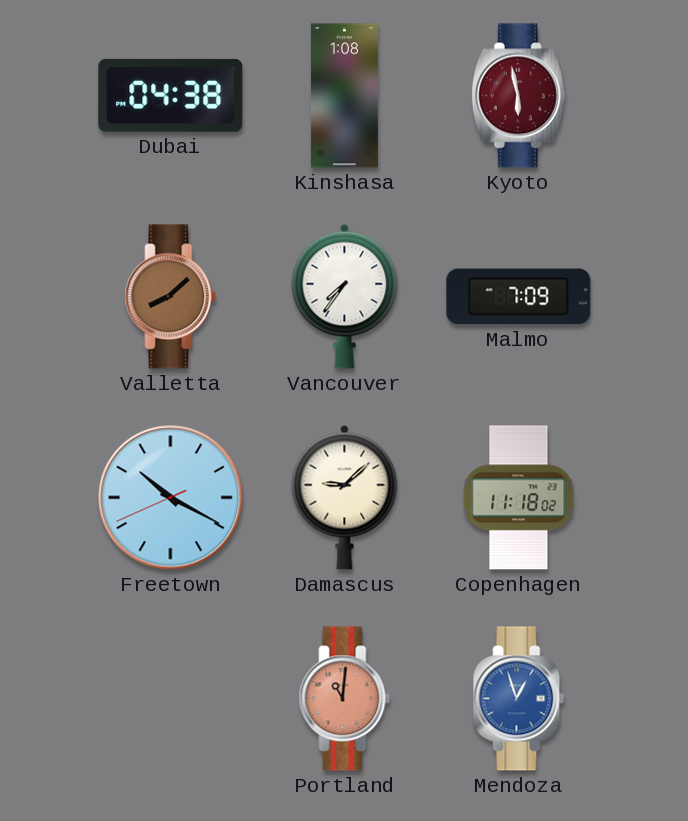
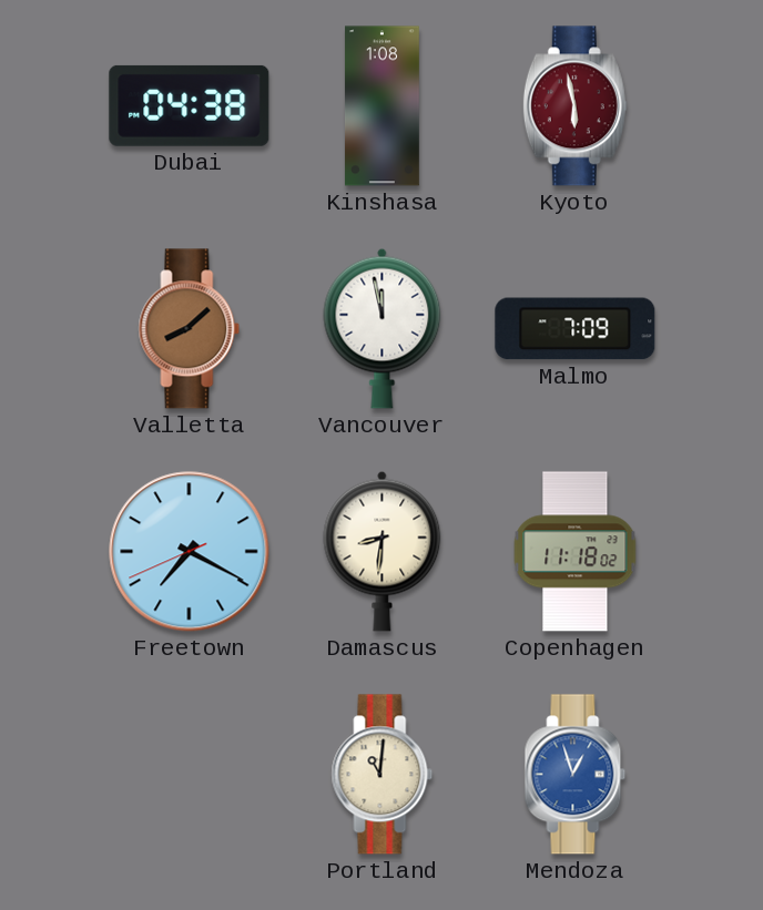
Vancouver: 7:36 -> 11:58
Freetown: 10:19 -> 7:19
Damascus: 9:08 -> 8:31
Portland dial: salmon -> cream
